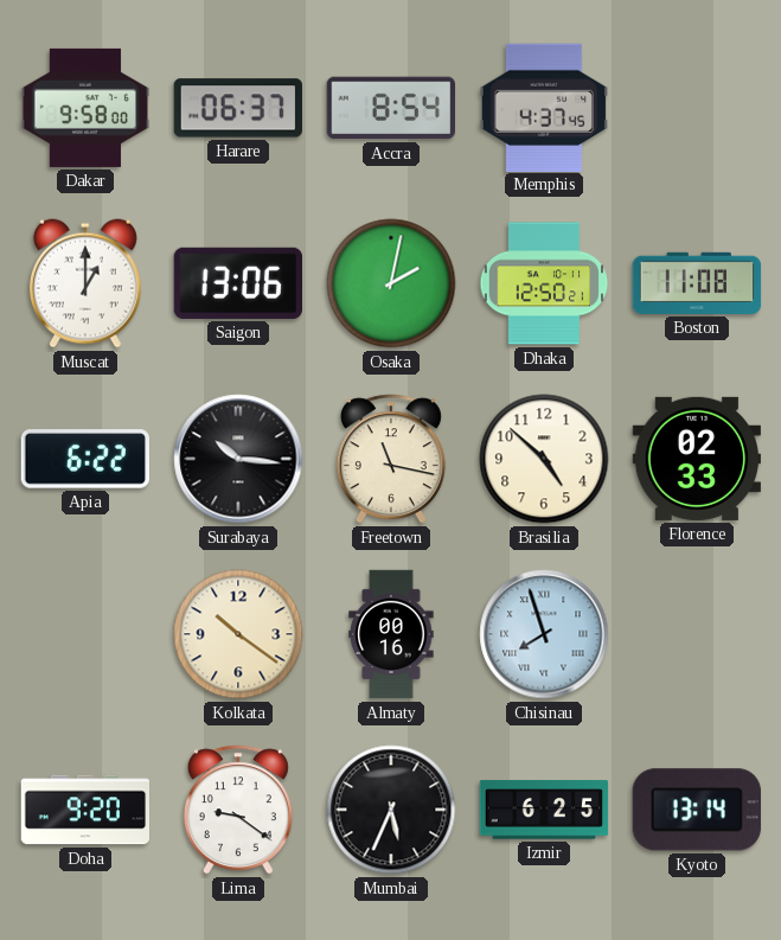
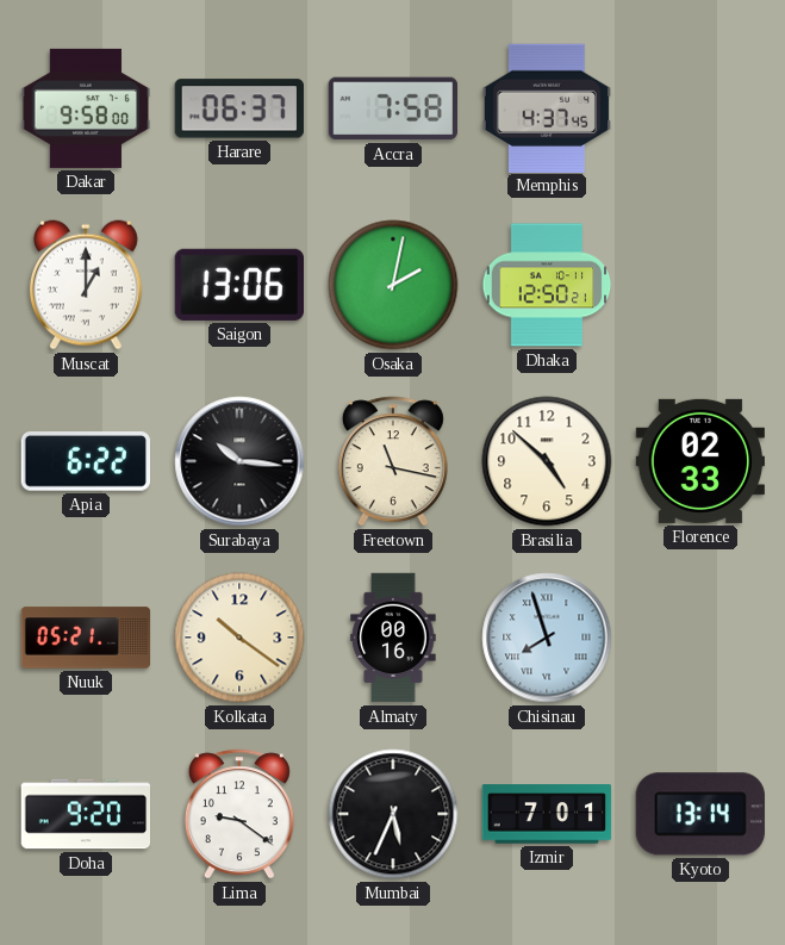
Accra: 8:54 -> 7:58
Boston: 11:08 -> none
Nuuk: none -> 05:21
Izmir: 6:25 -> 7:01
